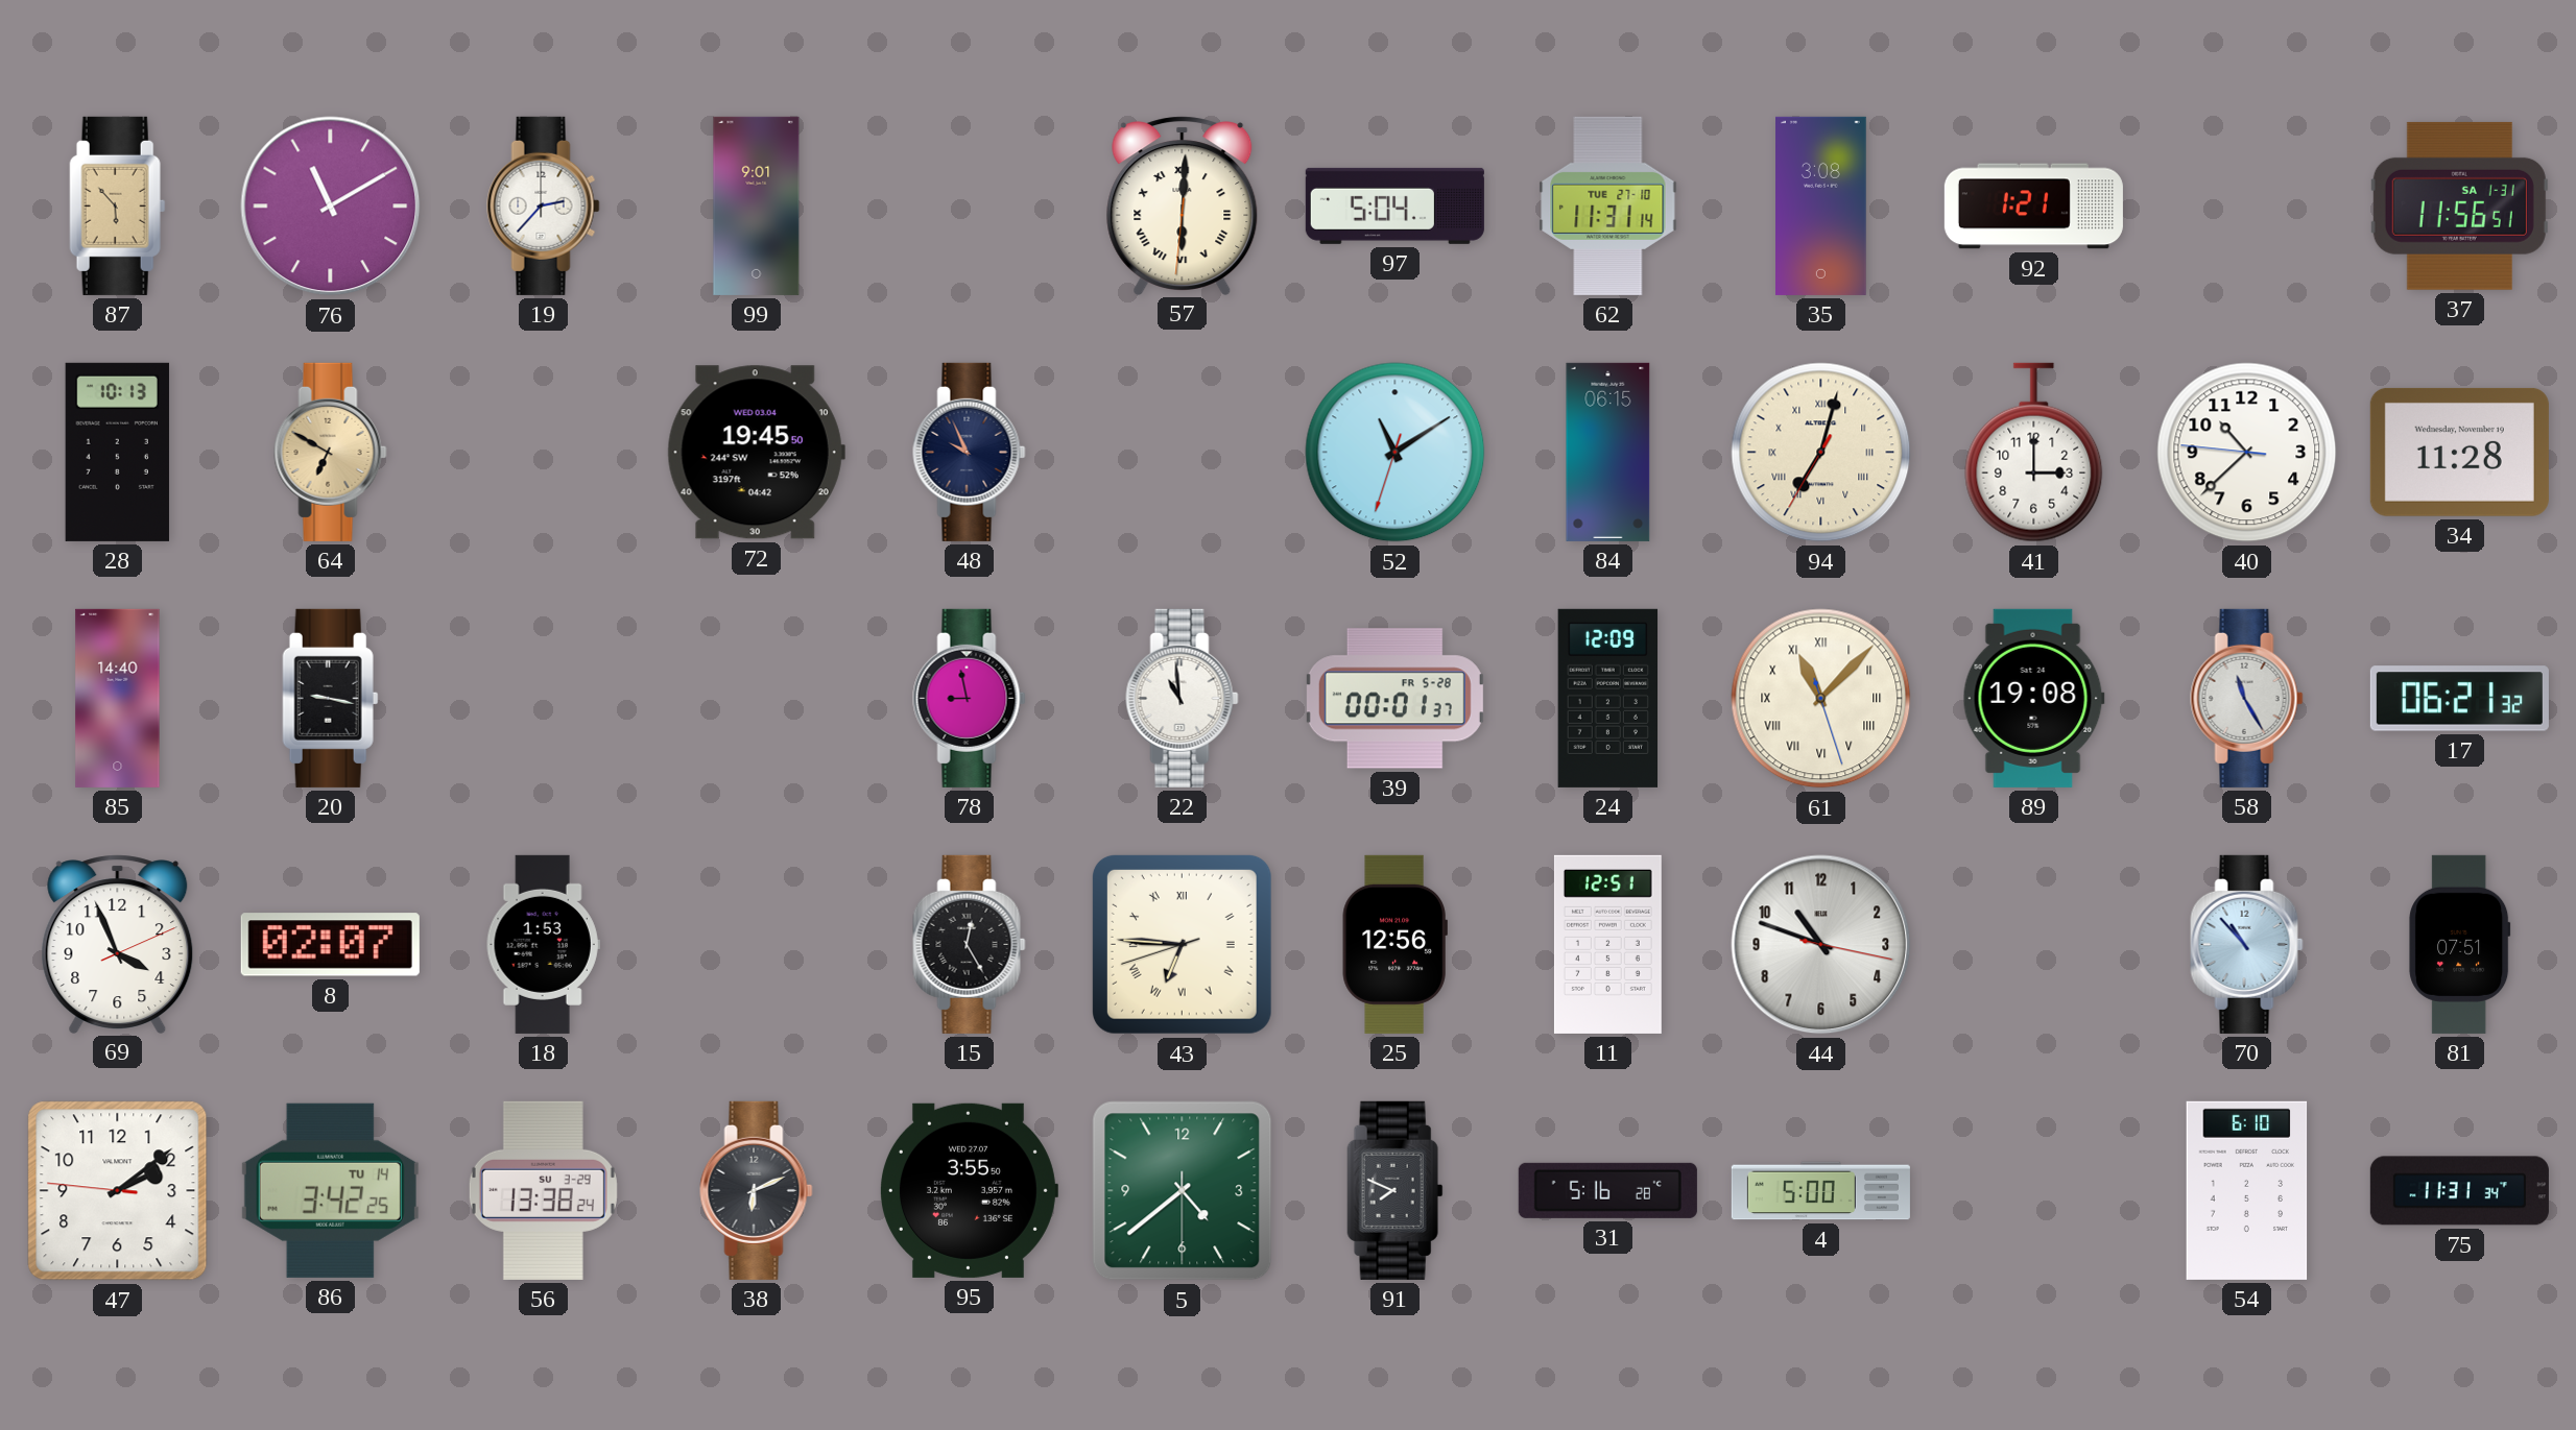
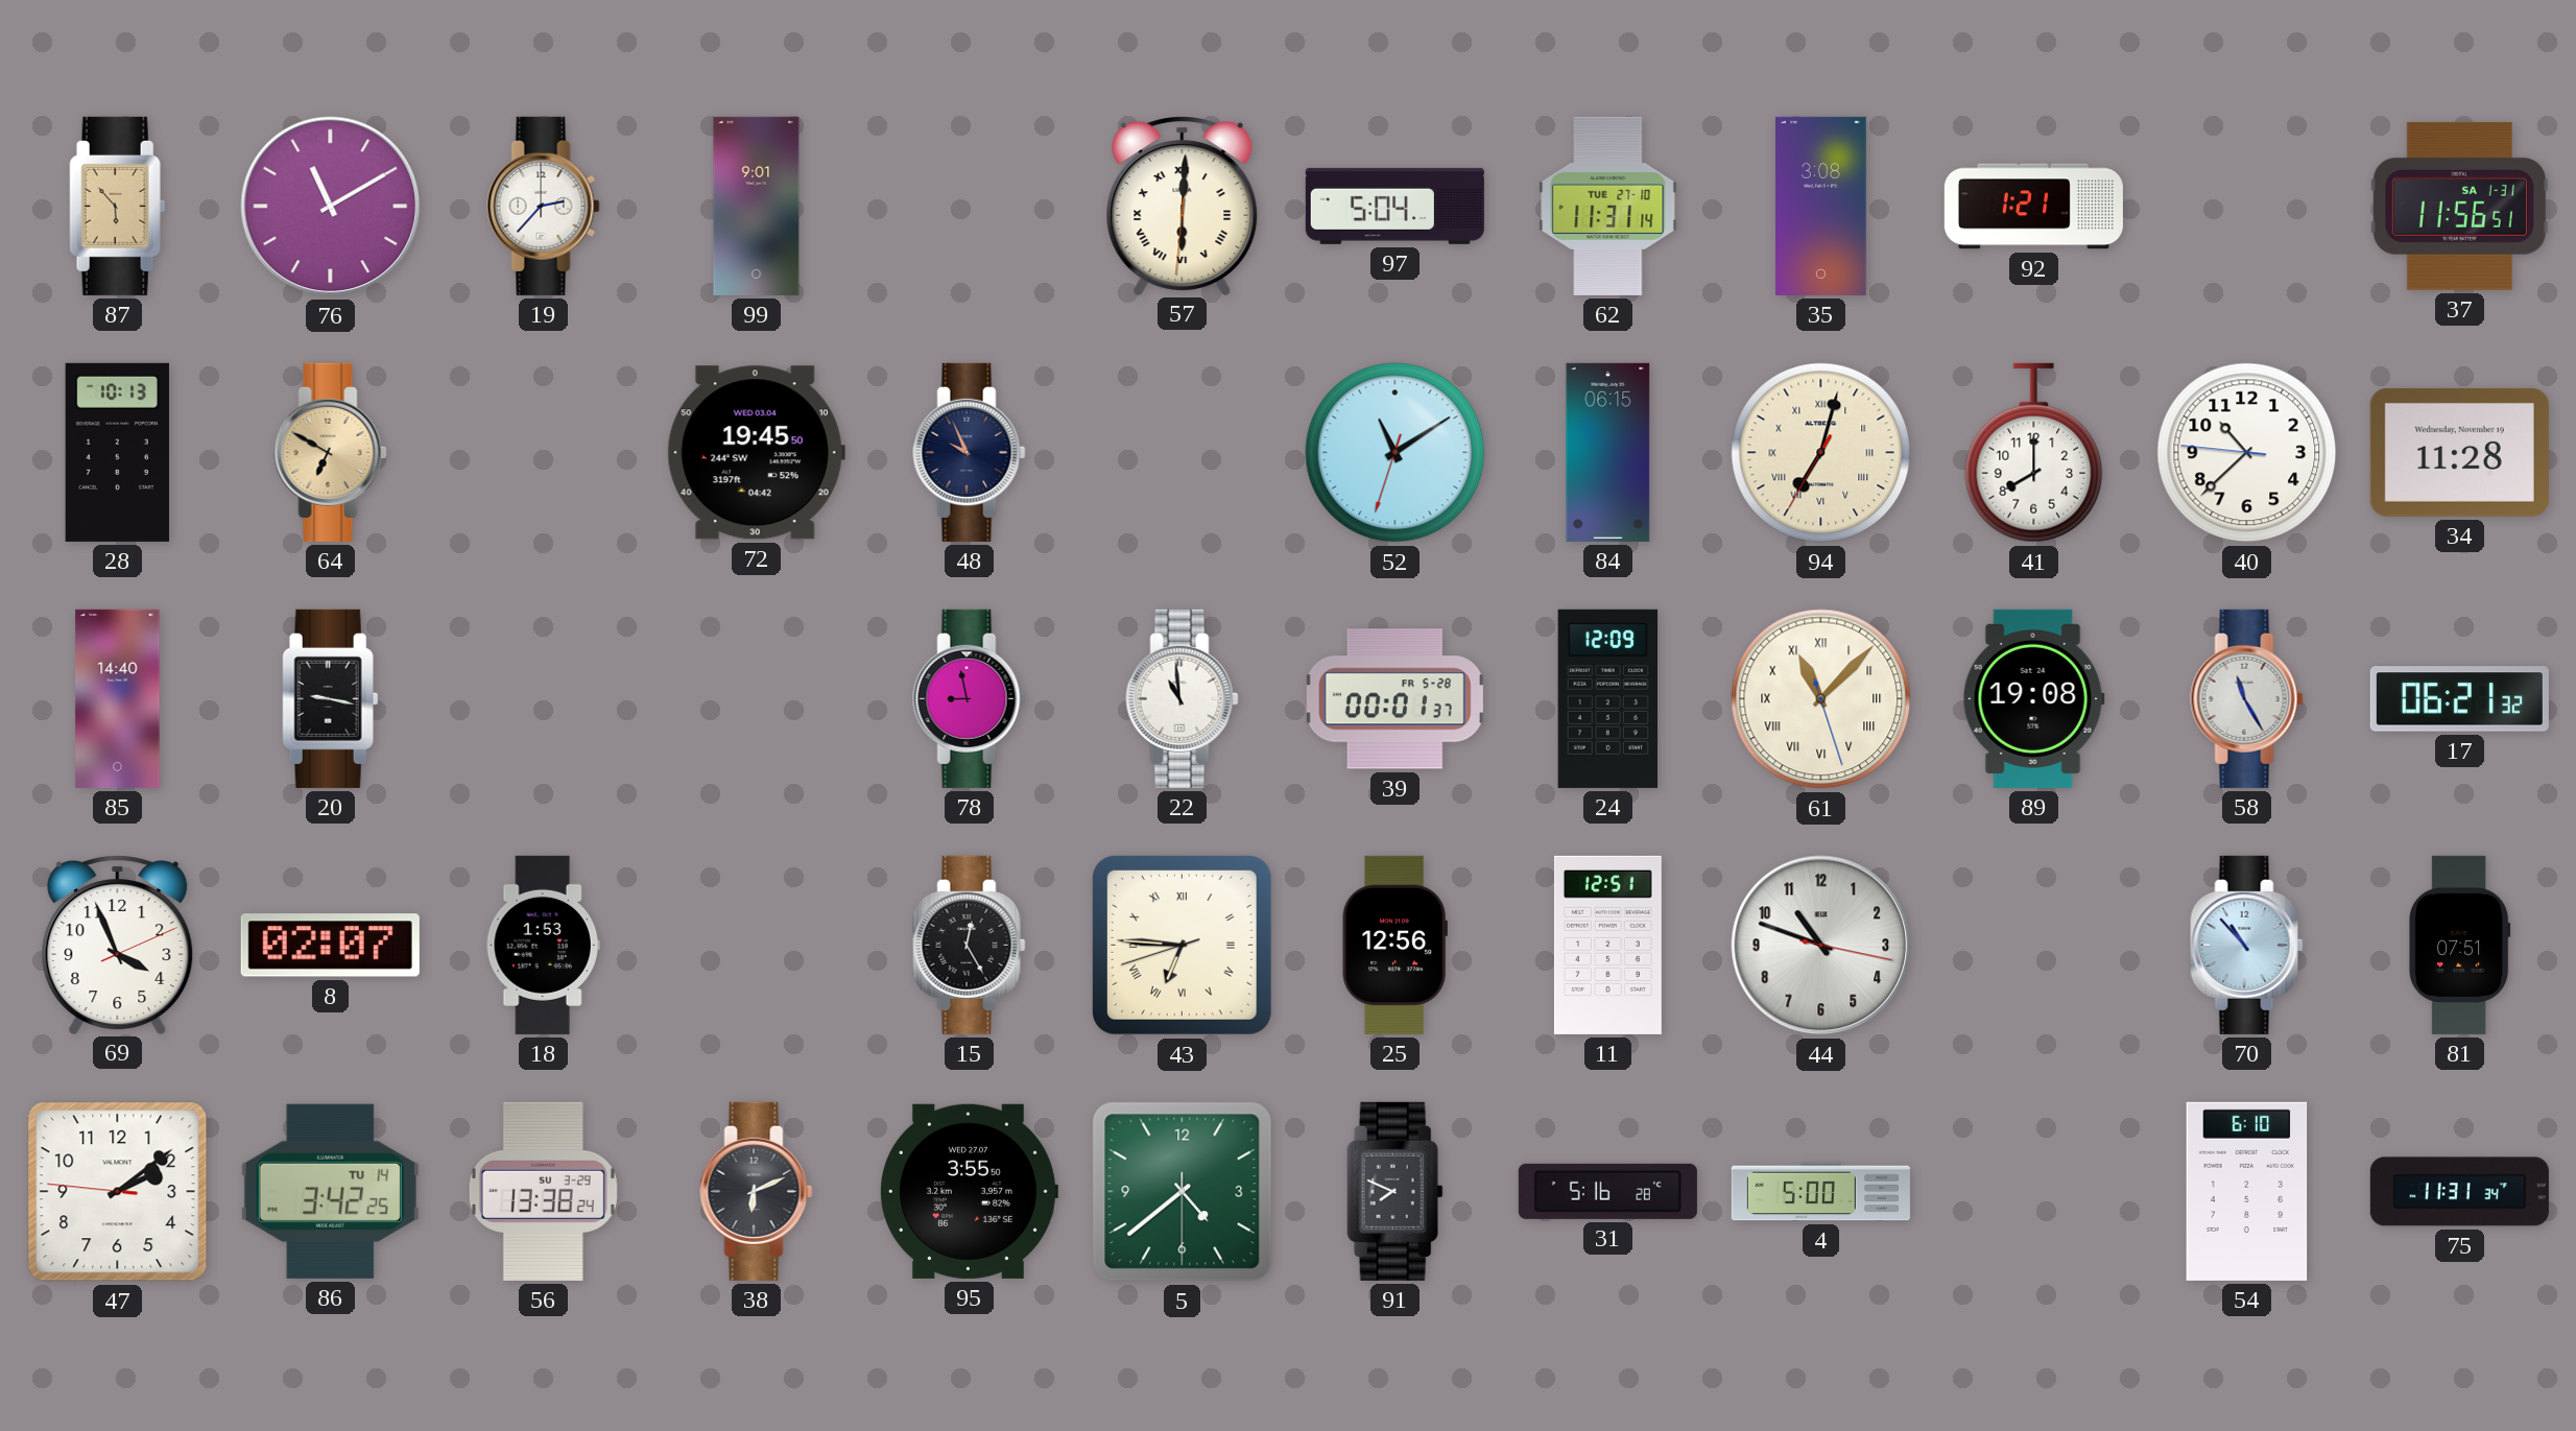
41: 3:00 -> 8:00
